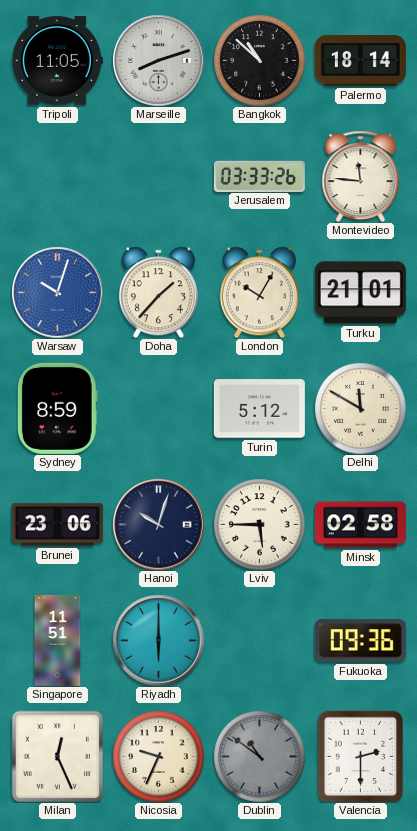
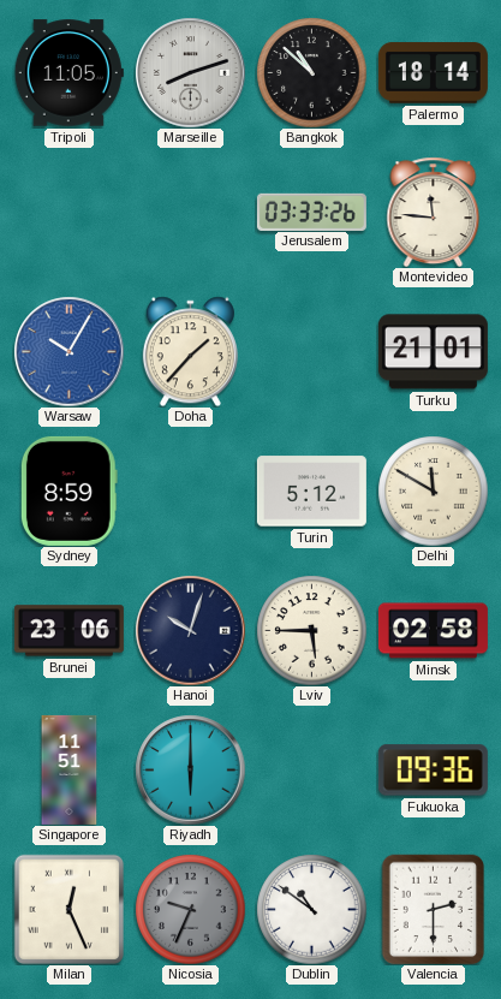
Warsaw: 10:03 -> 10:05
London: 10:05 -> none
Nicosia dial: cream -> grey
Dublin dial: grey -> white
